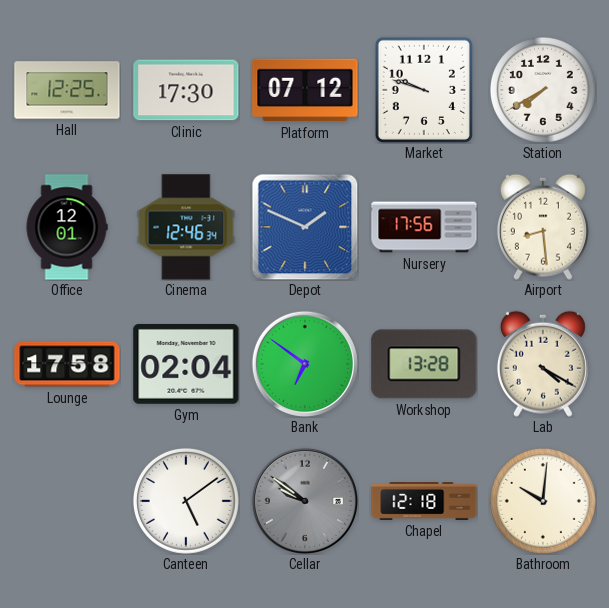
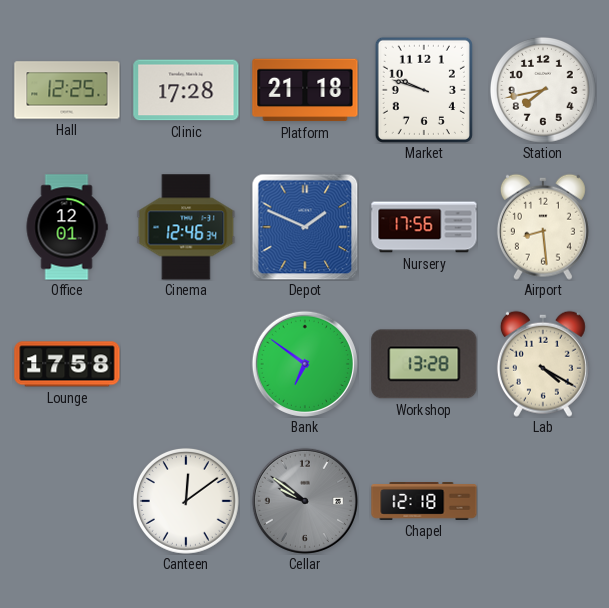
Clinic: 17:30 -> 17:28
Platform: 07:12 -> 21:18
Station: 7:40 -> 7:43
Gym: 02:04 -> none
Canteen: 5:09 -> 12:09
Bathroom: 10:01 -> none
